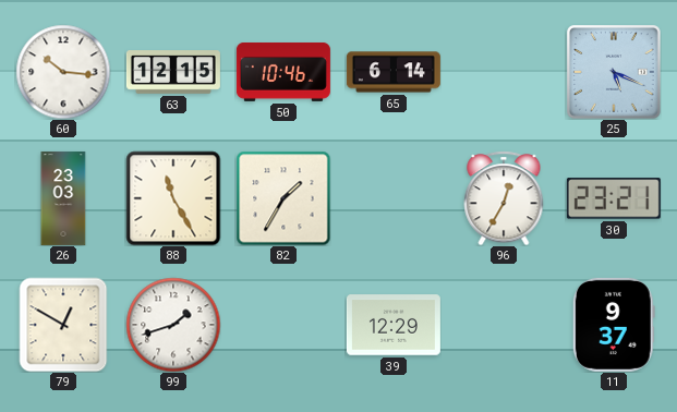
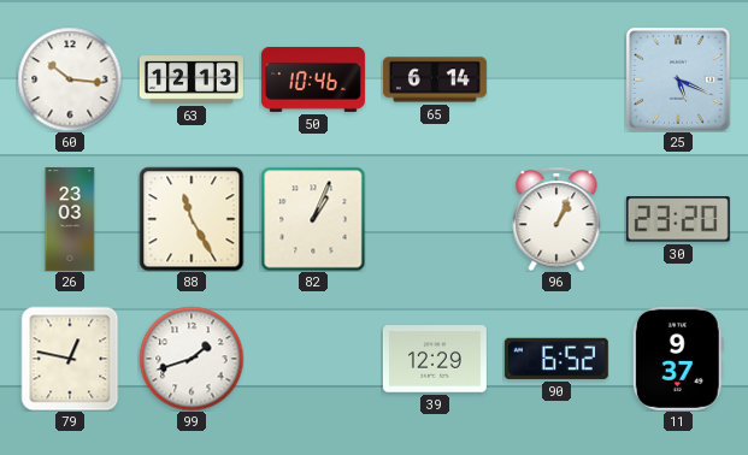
63: 12:15 -> 12:13
82: 1:35 -> 1:04
96: 12:35 -> 1:04
30: 23:21 -> 23:20
79: 12:50 -> 12:47
90: none -> 6:52
